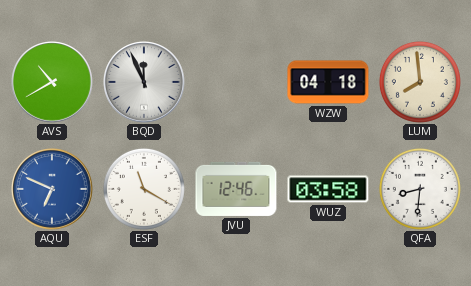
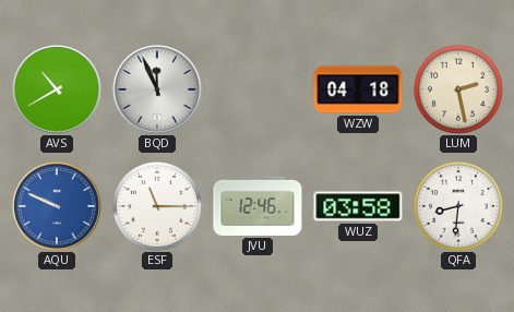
LUM: 7:59 -> 2:28
AQU: 6:49 -> 9:49
ESF: 11:20 -> 11:15
